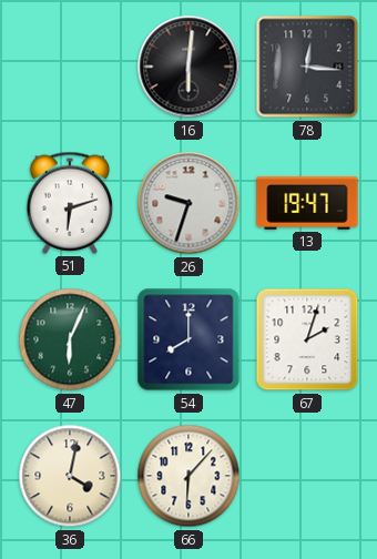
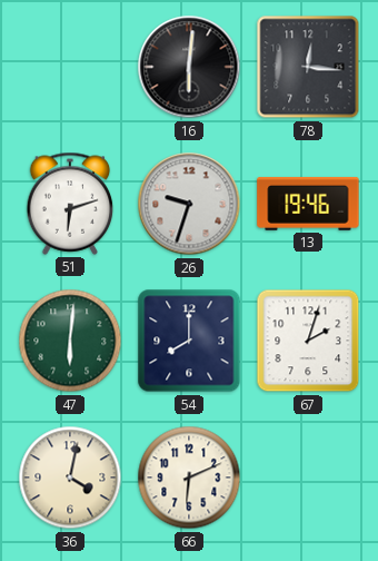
13: 19:47 -> 19:46
47: 6:04 -> 6:01
66: 6:07 -> 6:11
